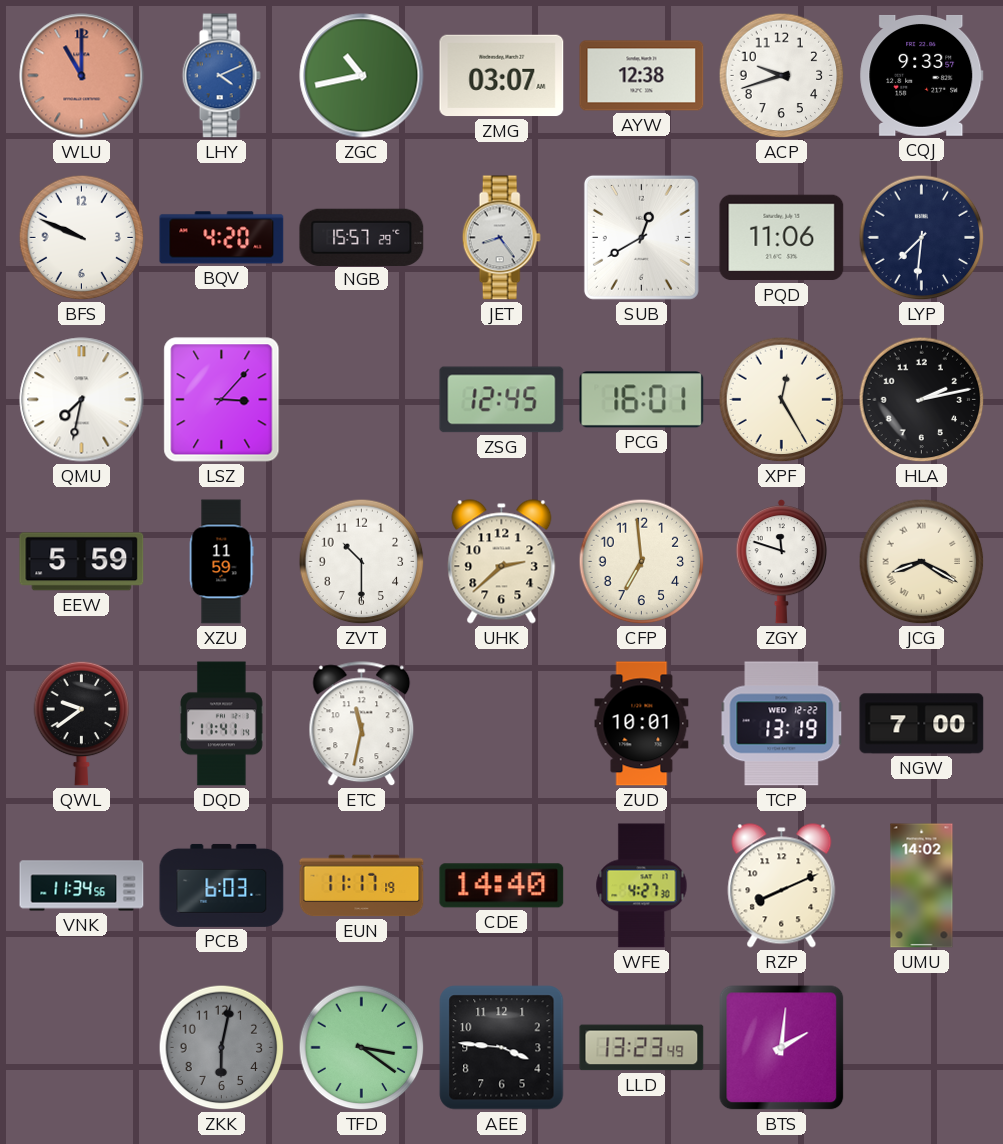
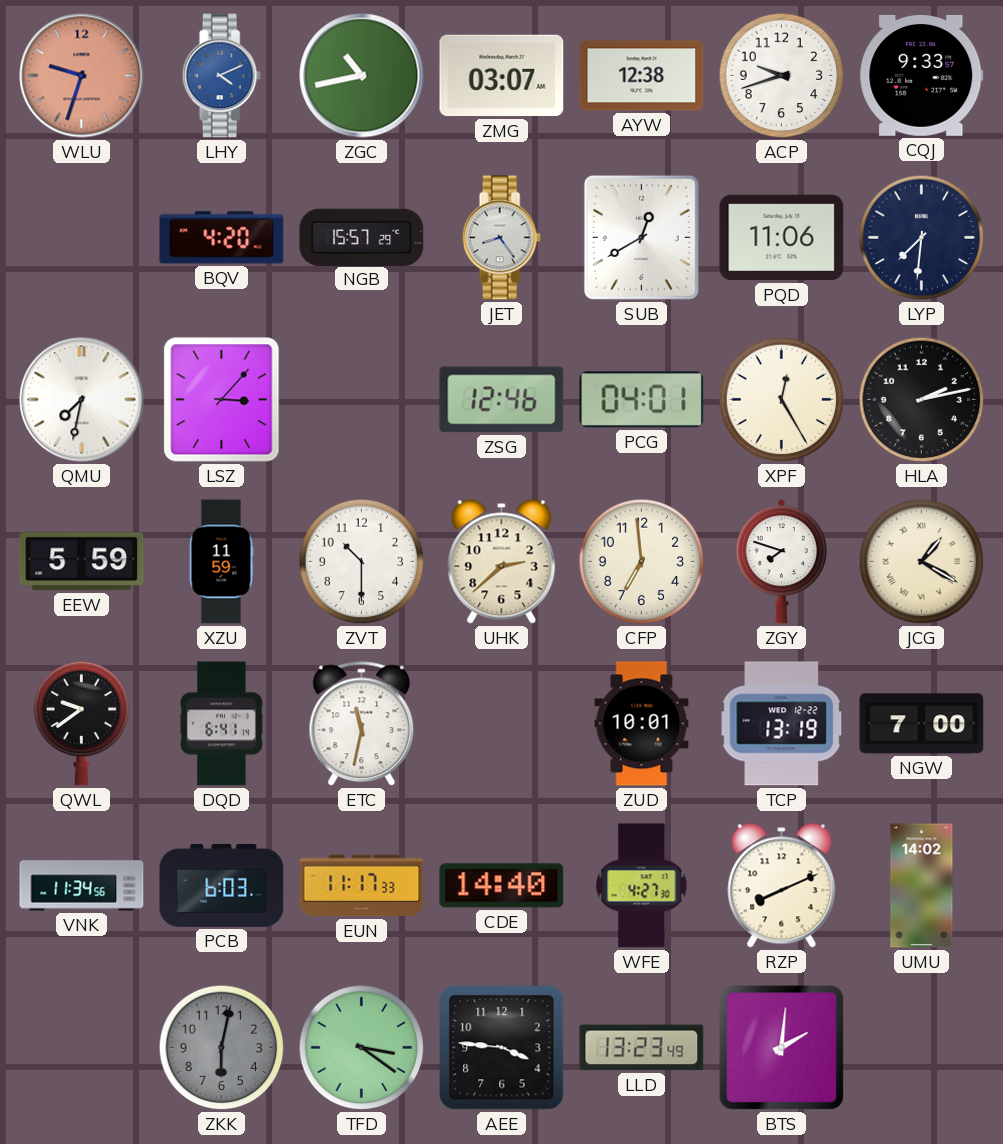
WLU: 11:00 -> 9:33
BFS: 9:49 -> none
ZSG: 12:45 -> 12:46
PCG: 16:01 -> 04:01
ZGY: 11:48 -> 7:48
JCG: 8:20 -> 1:20
DQD: 11:41 -> 6:41
EUN: 11:17:19 -> 11:17:33
